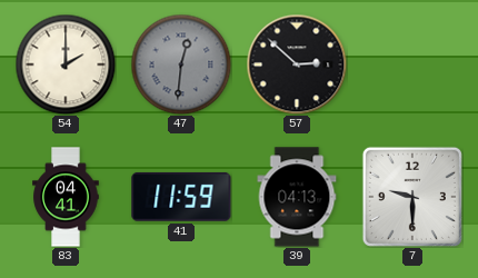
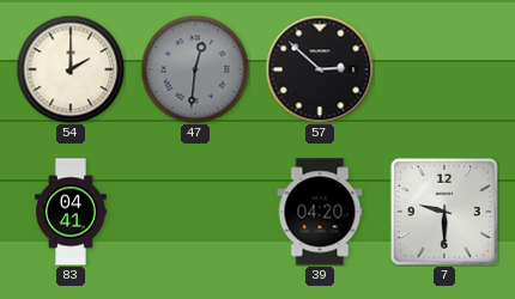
41: 11:59 -> none
39: 04:13 -> 04:20
